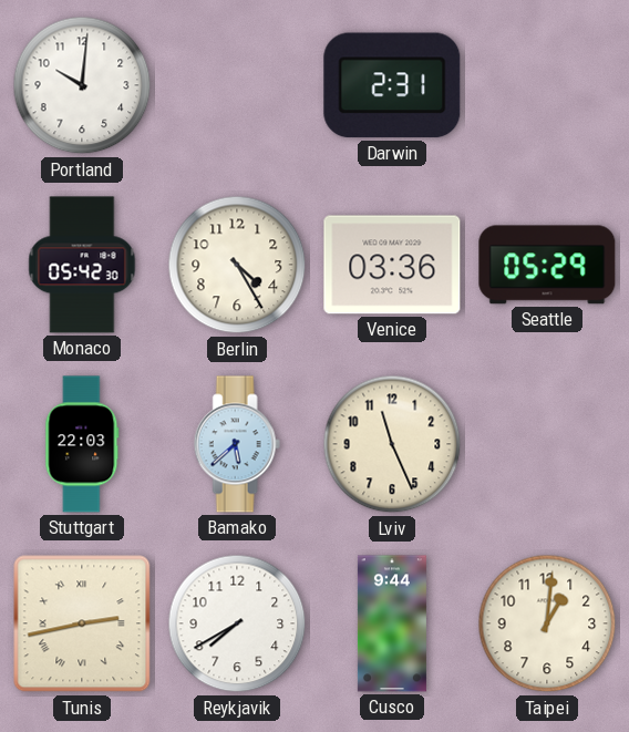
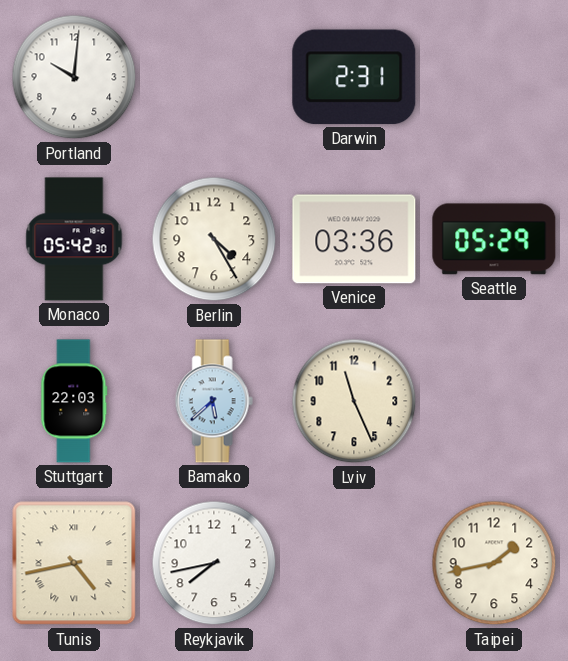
Tunis: 2:43 -> 4:43
Reykjavik: 7:40 -> 7:43
Cusco: 9:44 -> none
Taipei: 1:01 -> 1:43
